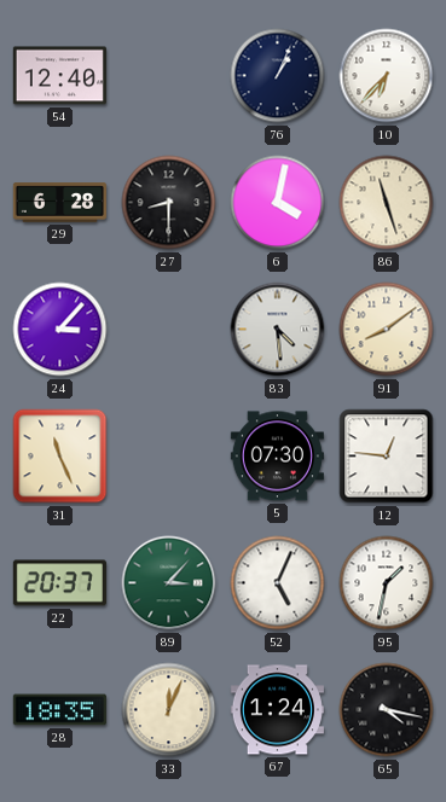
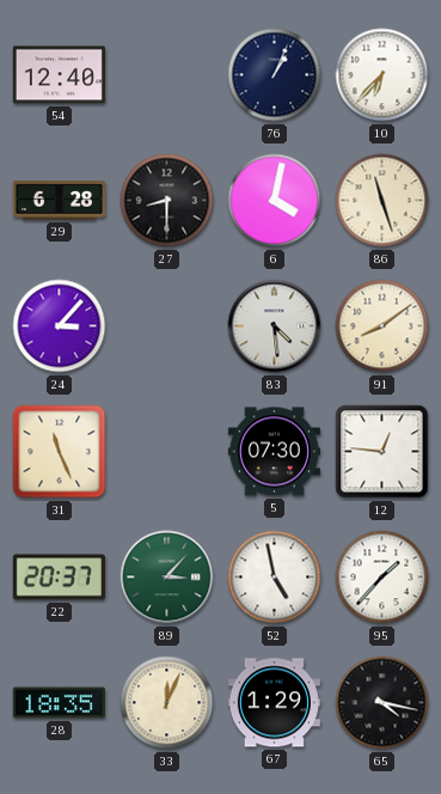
52: 5:04 -> 4:58
95: 1:32 -> 1:37
67: 1:24 -> 1:29
